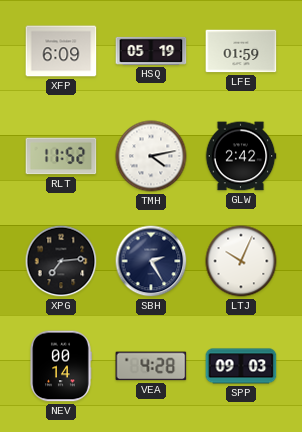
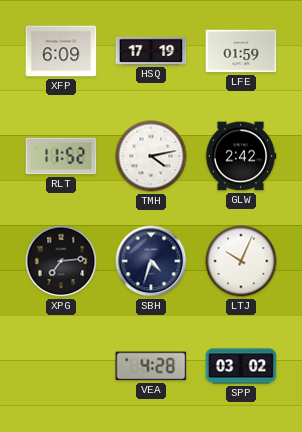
HSQ: 05:19 -> 17:19
SBH: 2:25 -> 4:33
NEV: 00:14 -> none
SPP: 09:03 -> 03:02
